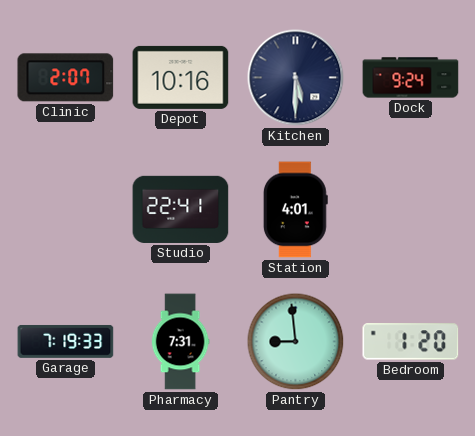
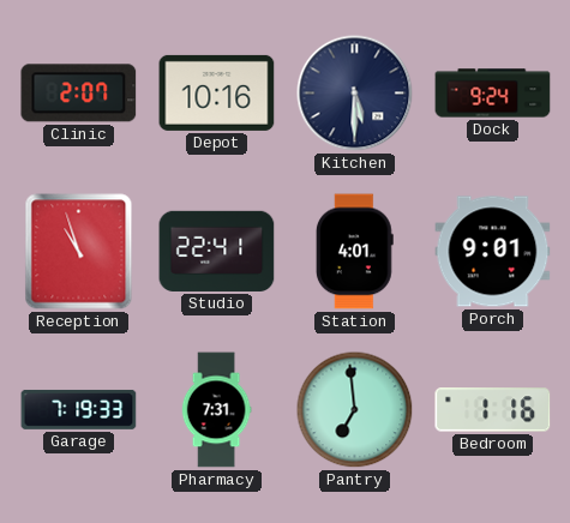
Reception: none -> 10:57
Porch: none -> 9:01
Pantry: 8:59 -> 6:59
Bedroom: 1:20 -> 1:16
